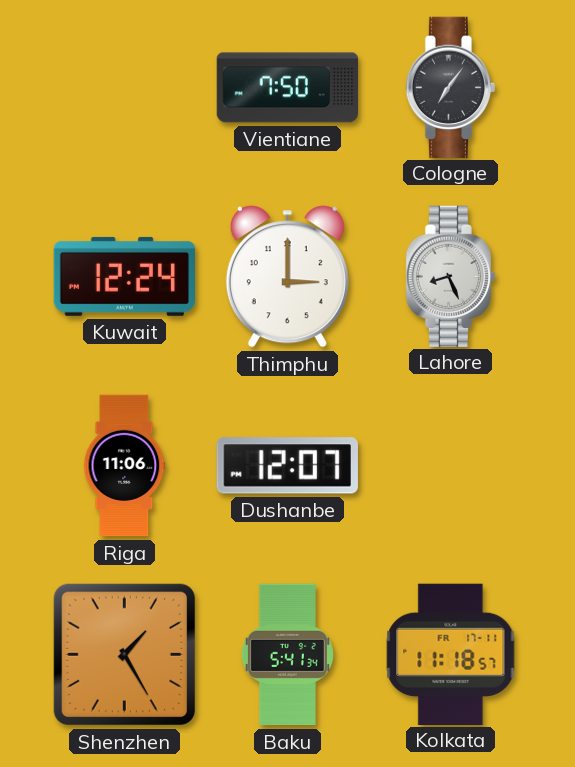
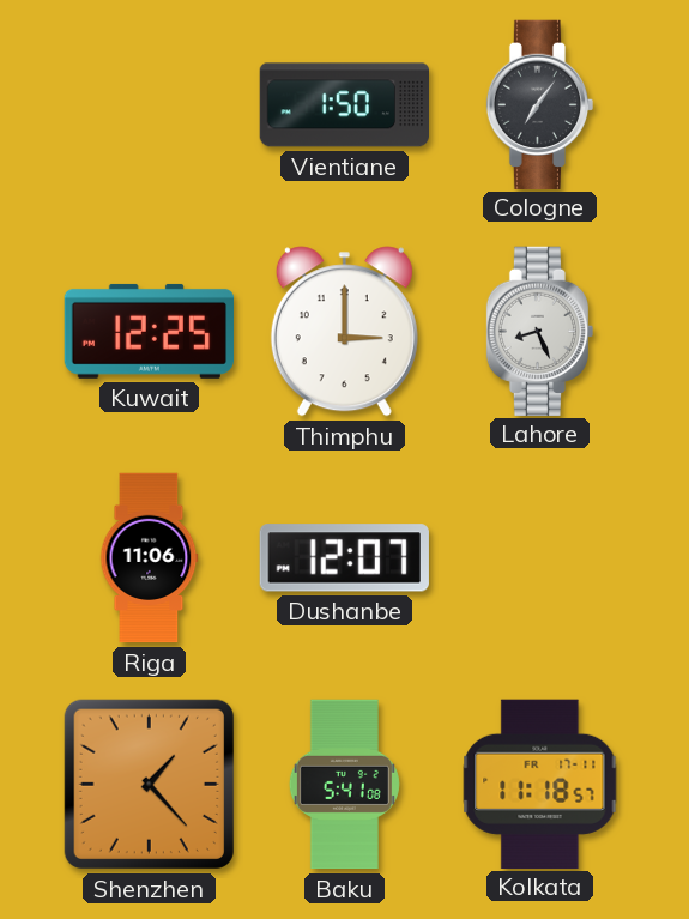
Vientiane: 7:50 -> 1:50
Kuwait: 12:24 -> 12:25
Shenzhen: 1:25 -> 1:23
Baku: 5:41:34 -> 5:41:08
